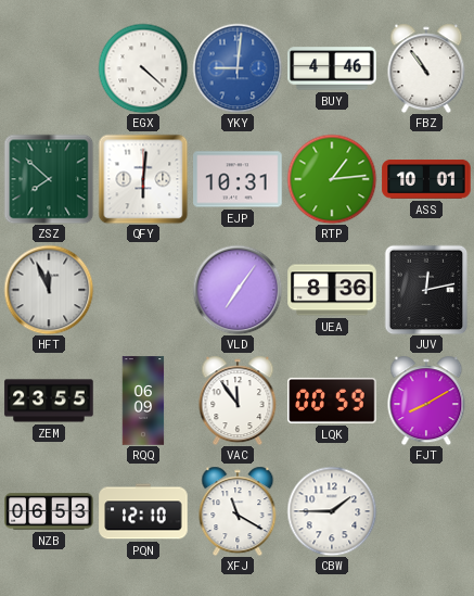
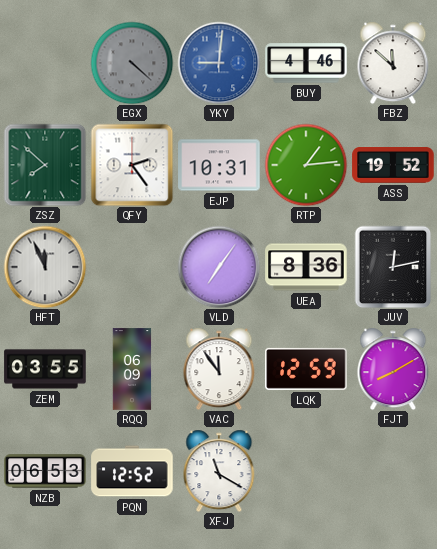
EGX dial: white -> grey
FBZ: 10:54 -> 11:52
QFY: 6:01 -> 2:24
ASS: 10:01 -> 19:52
ZEM: 23:55 -> 03:55
LQK: 00:59 -> 12:59
PQN: 12:10 -> 12:52
CBW: 1:45 -> none
